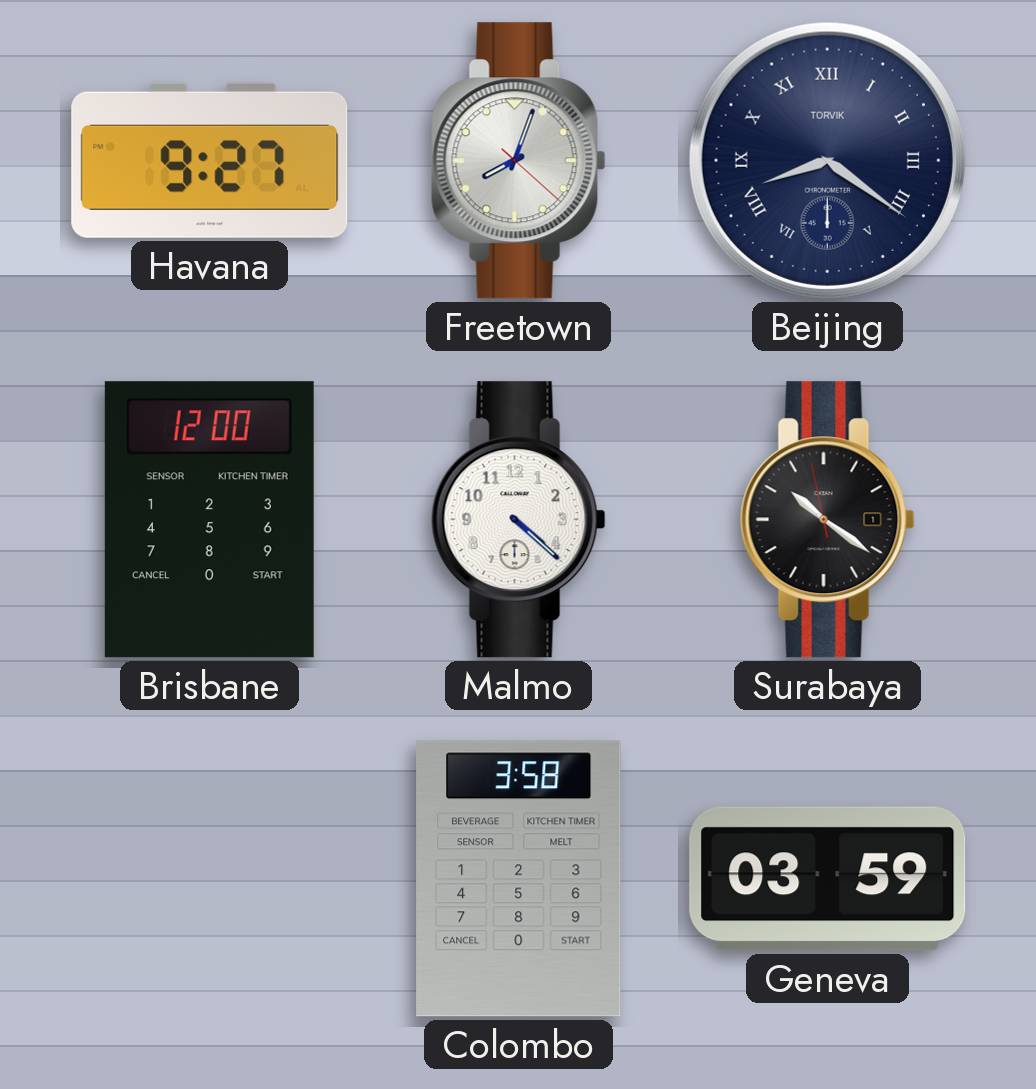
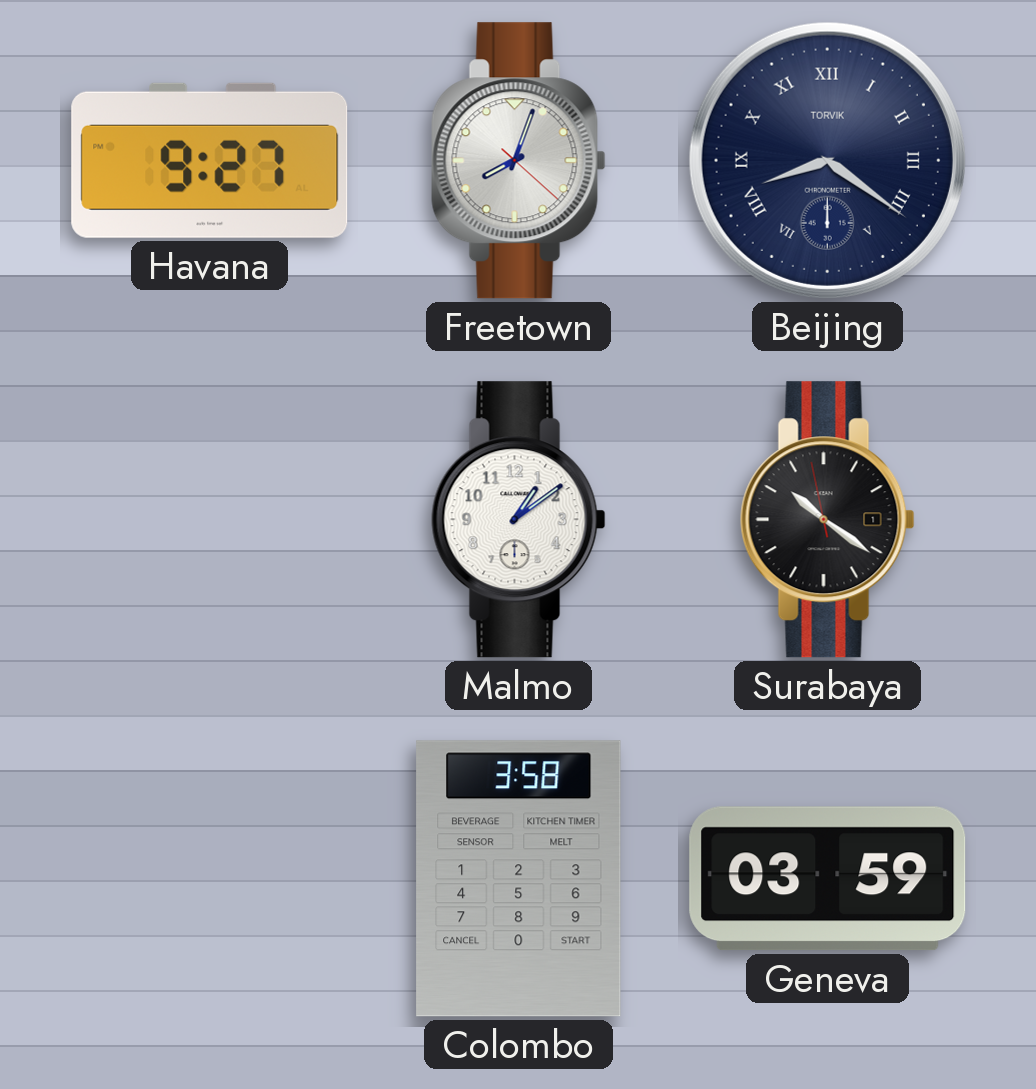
Brisbane: 12:00 -> none
Malmo: 4:22 -> 1:09
